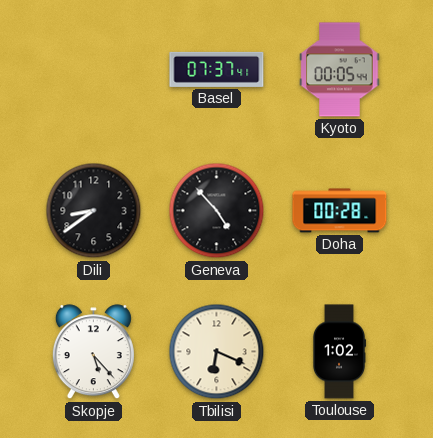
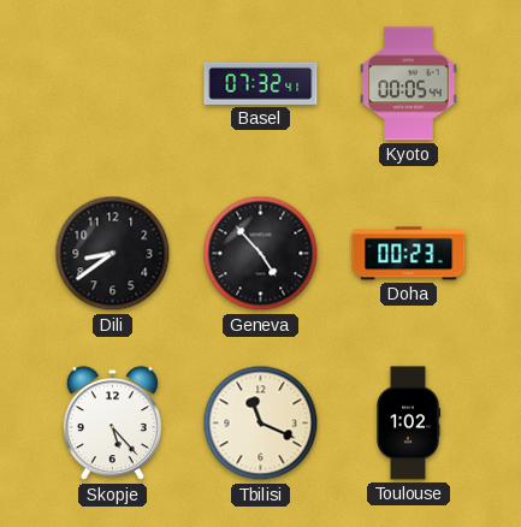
Basel: 07:37 -> 07:32
Doha: 00:28 -> 00:23
Tbilisi: 6:19 -> 11:19
